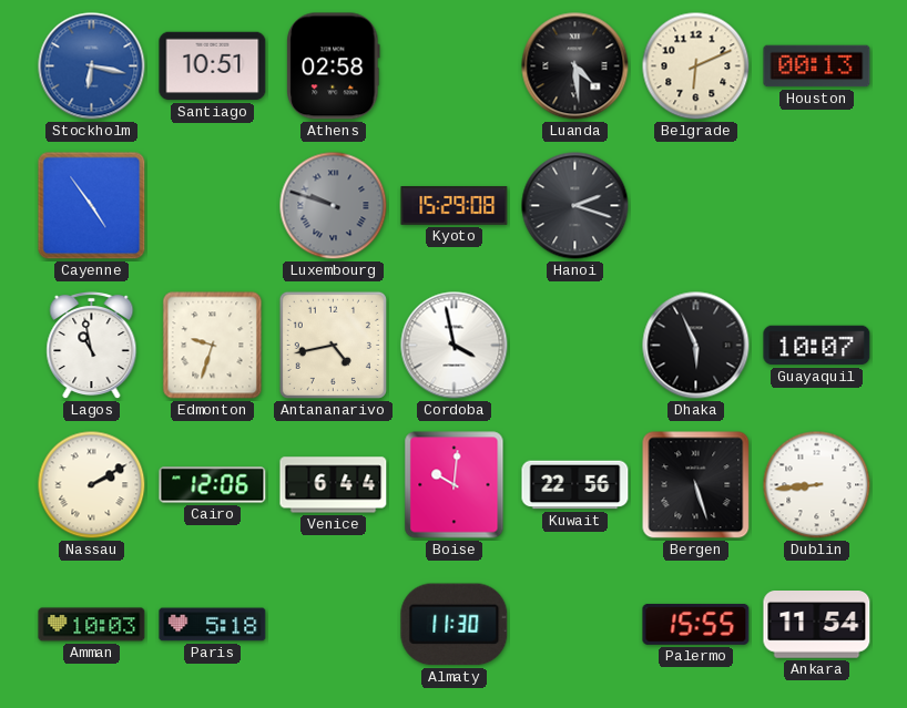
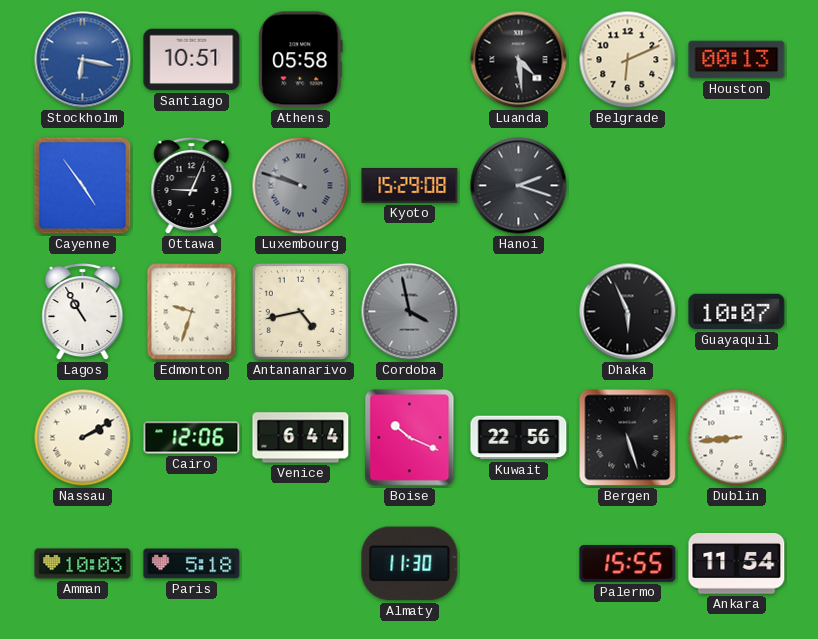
Athens: 02:58 -> 05:58
Ottawa: none -> 9:04
Lagos: 10:58 -> 10:55
Cordoba dial: white -> grey
Boise: 10:01 -> 10:19
